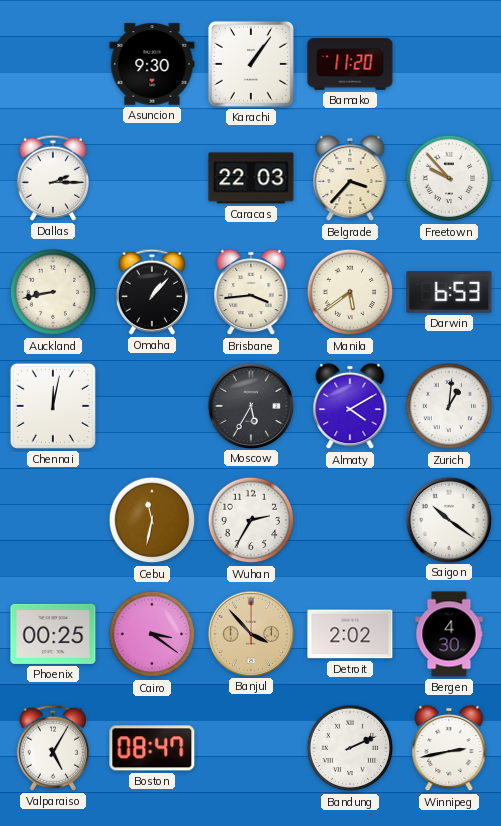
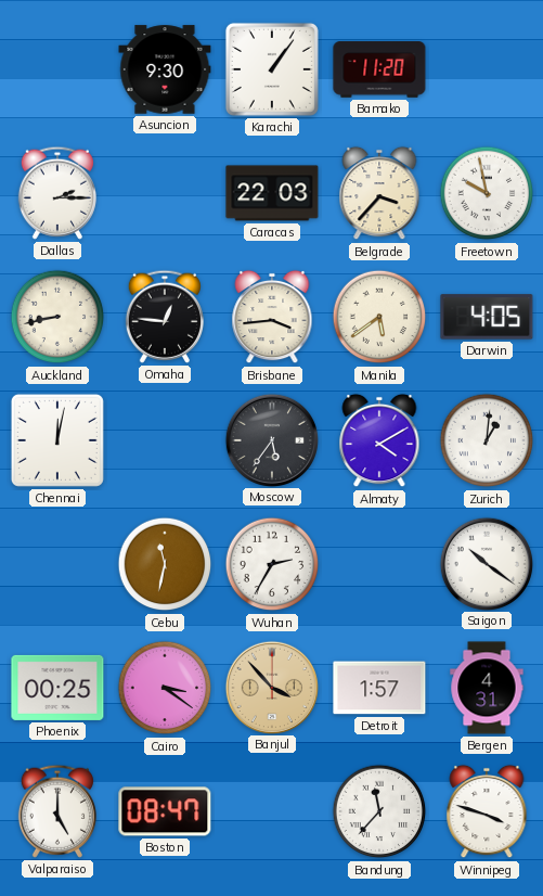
Freetown: 9:53 -> 9:58
Omaha: 1:07 -> 12:46
Darwin: 6:53 -> 4:05
Moscow: 5:35 -> 5:36
Detroit: 2:02 -> 1:57
Bergen: 4:30 -> 4:31
Valparaiso: 5:05 -> 5:00
Bandung: 2:11 -> 11:37
Winnipeg: 2:43 -> 3:48
